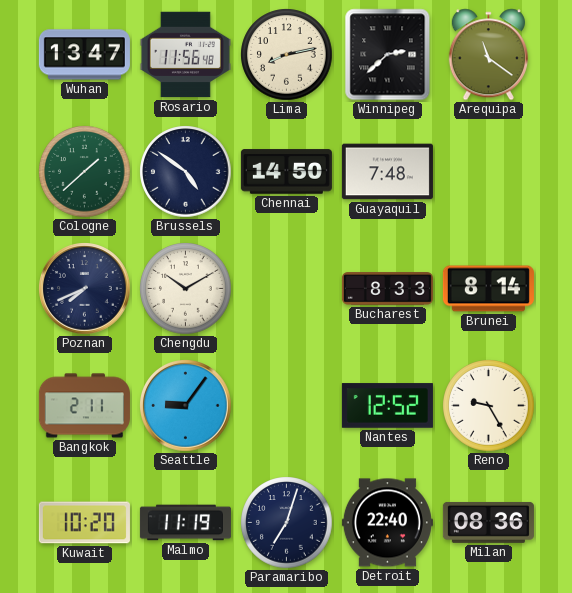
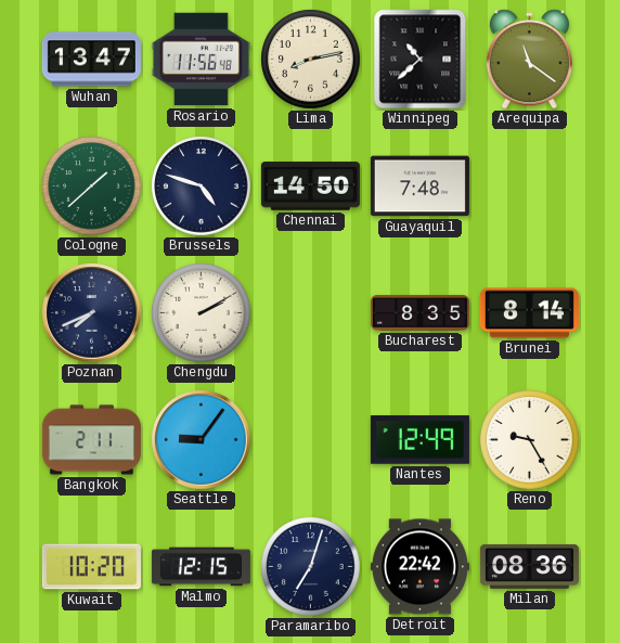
Winnipeg: 2:38 -> 10:38
Brussels: 4:51 -> 4:48
Chengdu: 10:10 -> 2:10
Bucharest: 8:33 -> 8:35
Nantes: 12:52 -> 12:49
Malmo: 11:19 -> 12:15
Detroit: 22:40 -> 22:42
